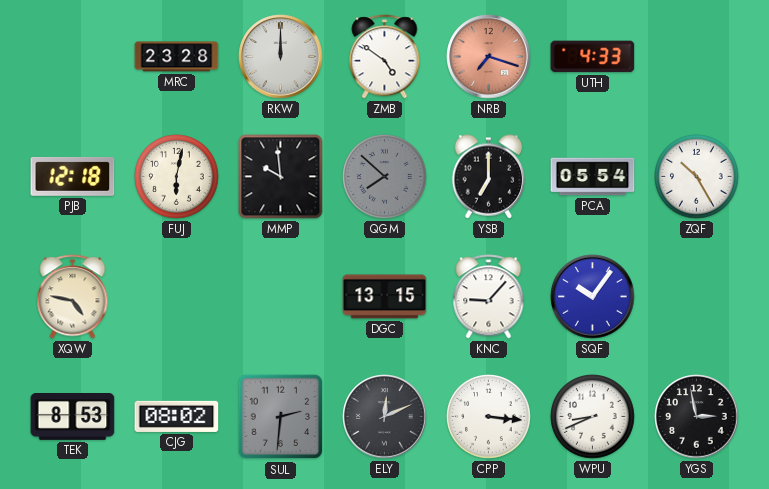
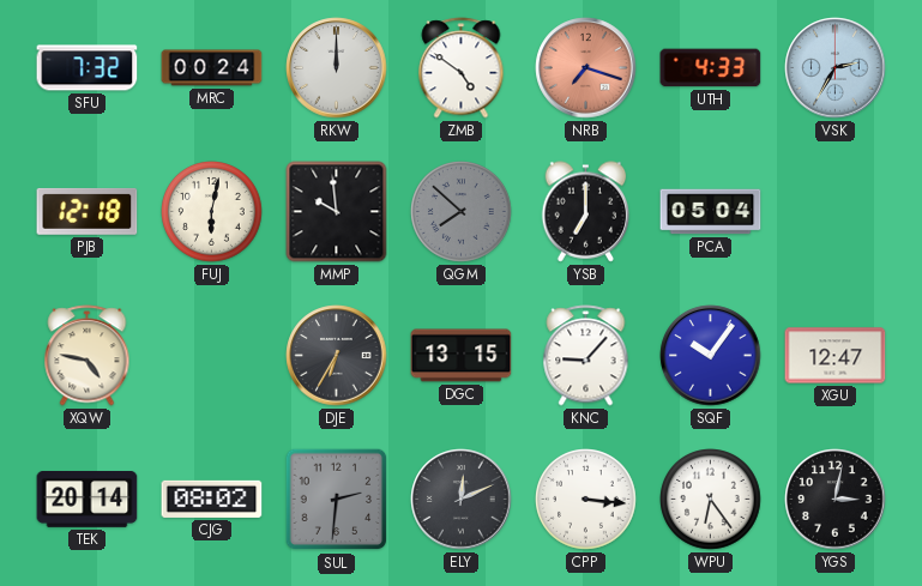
SFU: none -> 7:32
MRC: 23:28 -> 00:24
VSK: none -> 2:35
PCA: 05:54 -> 05:04
ZQF: 10:25 -> none
DJE: none -> 6:35
XGU: none -> 12:47
TEK: 8:53 -> 20:14
WPU: 8:41 -> 6:24
YGS: 2:58 -> 3:02
